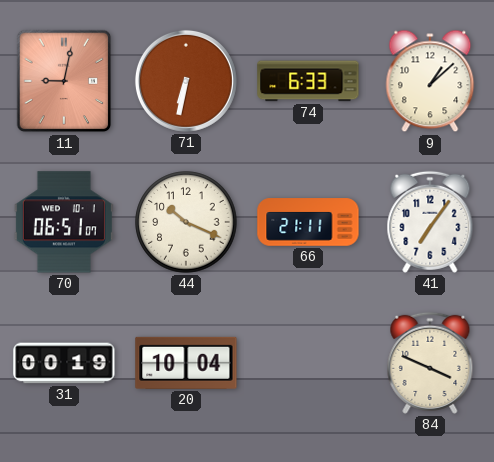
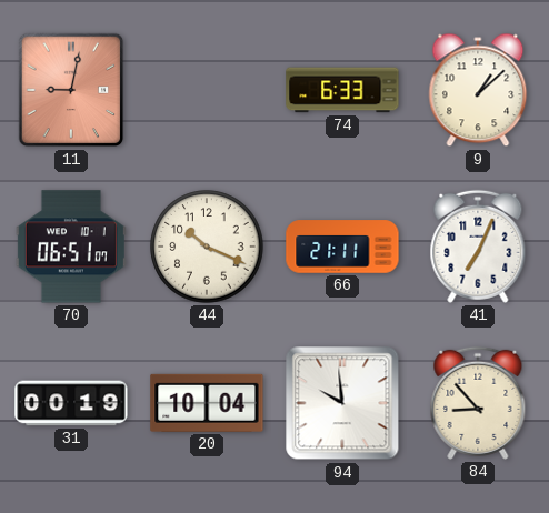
71: 6:32 -> none
41: 7:06 -> 7:04
94: none -> 9:59
84: 3:49 -> 8:53
